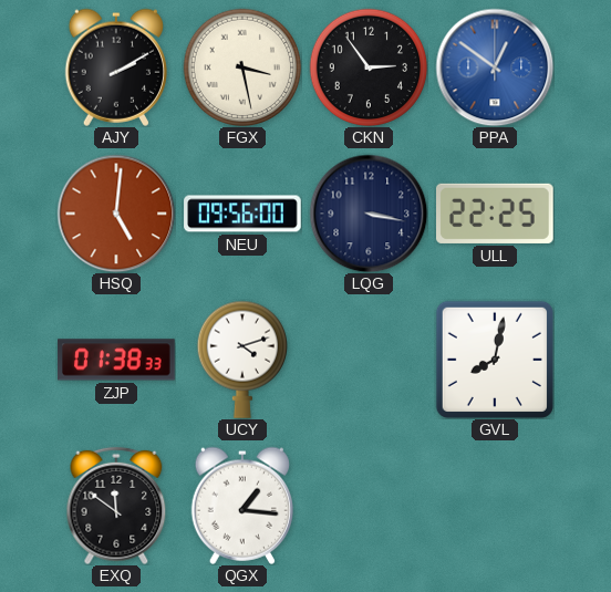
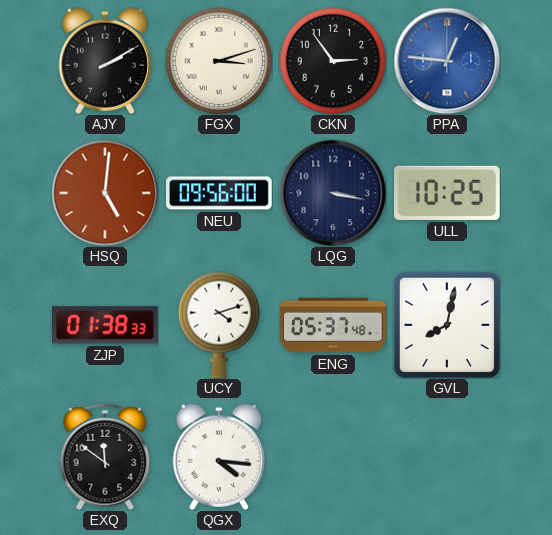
FGX: 3:28 -> 3:12
PPA: 12:51 -> 12:46
ULL: 22:25 -> 10:25
ENG: none -> 05:37
QGX: 1:16 -> 4:16
